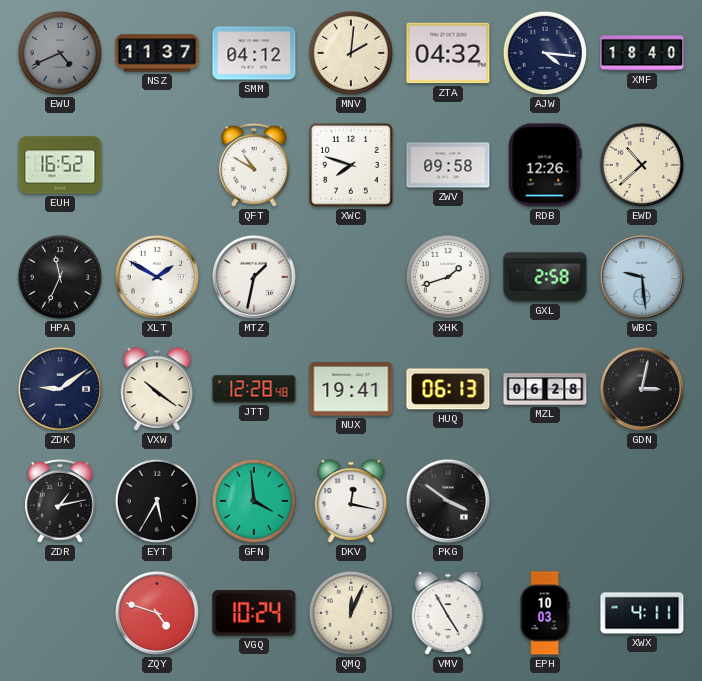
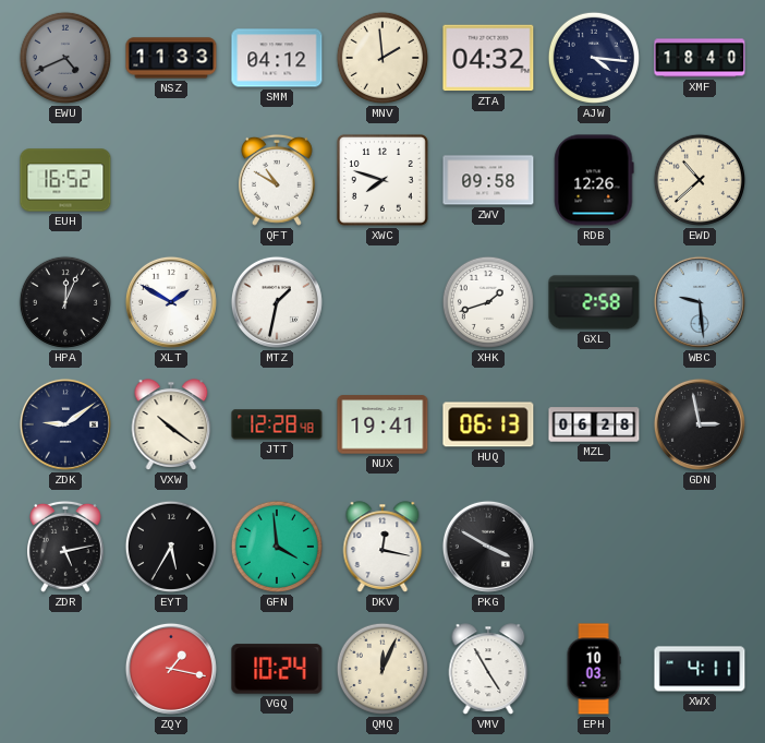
NSZ: 11:37 -> 11:33
MNV: 2:01 -> 1:59
HPA: 11:34 -> 12:04
GDN: 3:02 -> 2:58
ZDR: 1:13 -> 5:13
PKG: 3:51 -> 3:50
ZQY: 4:48 -> 1:17
